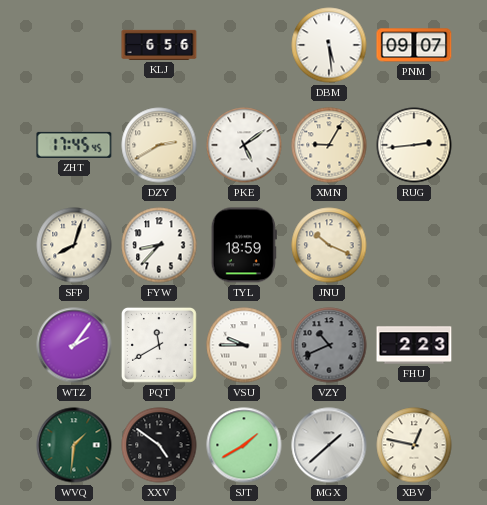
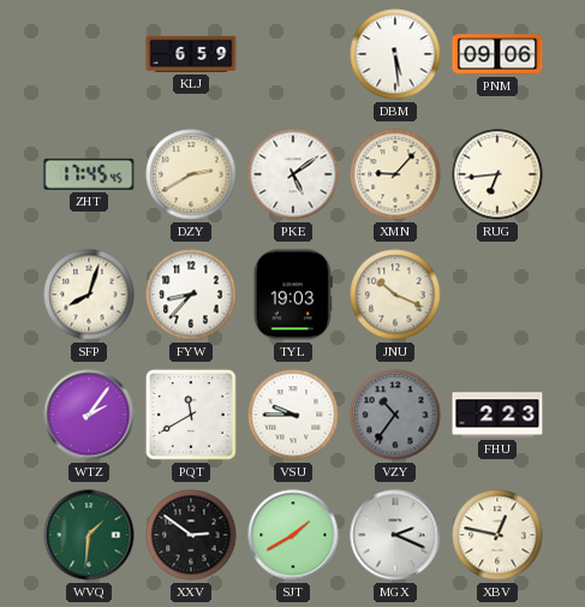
KLJ: 6:56 -> 6:59
PNM: 09:07 -> 09:06
XMN: 9:05 -> 9:07
RUG: 2:44 -> 6:44
TYL: 18:59 -> 19:03
VZY: 10:41 -> 10:36
XXV: 4:51 -> 2:51
MGX: 1:38 -> 2:19
